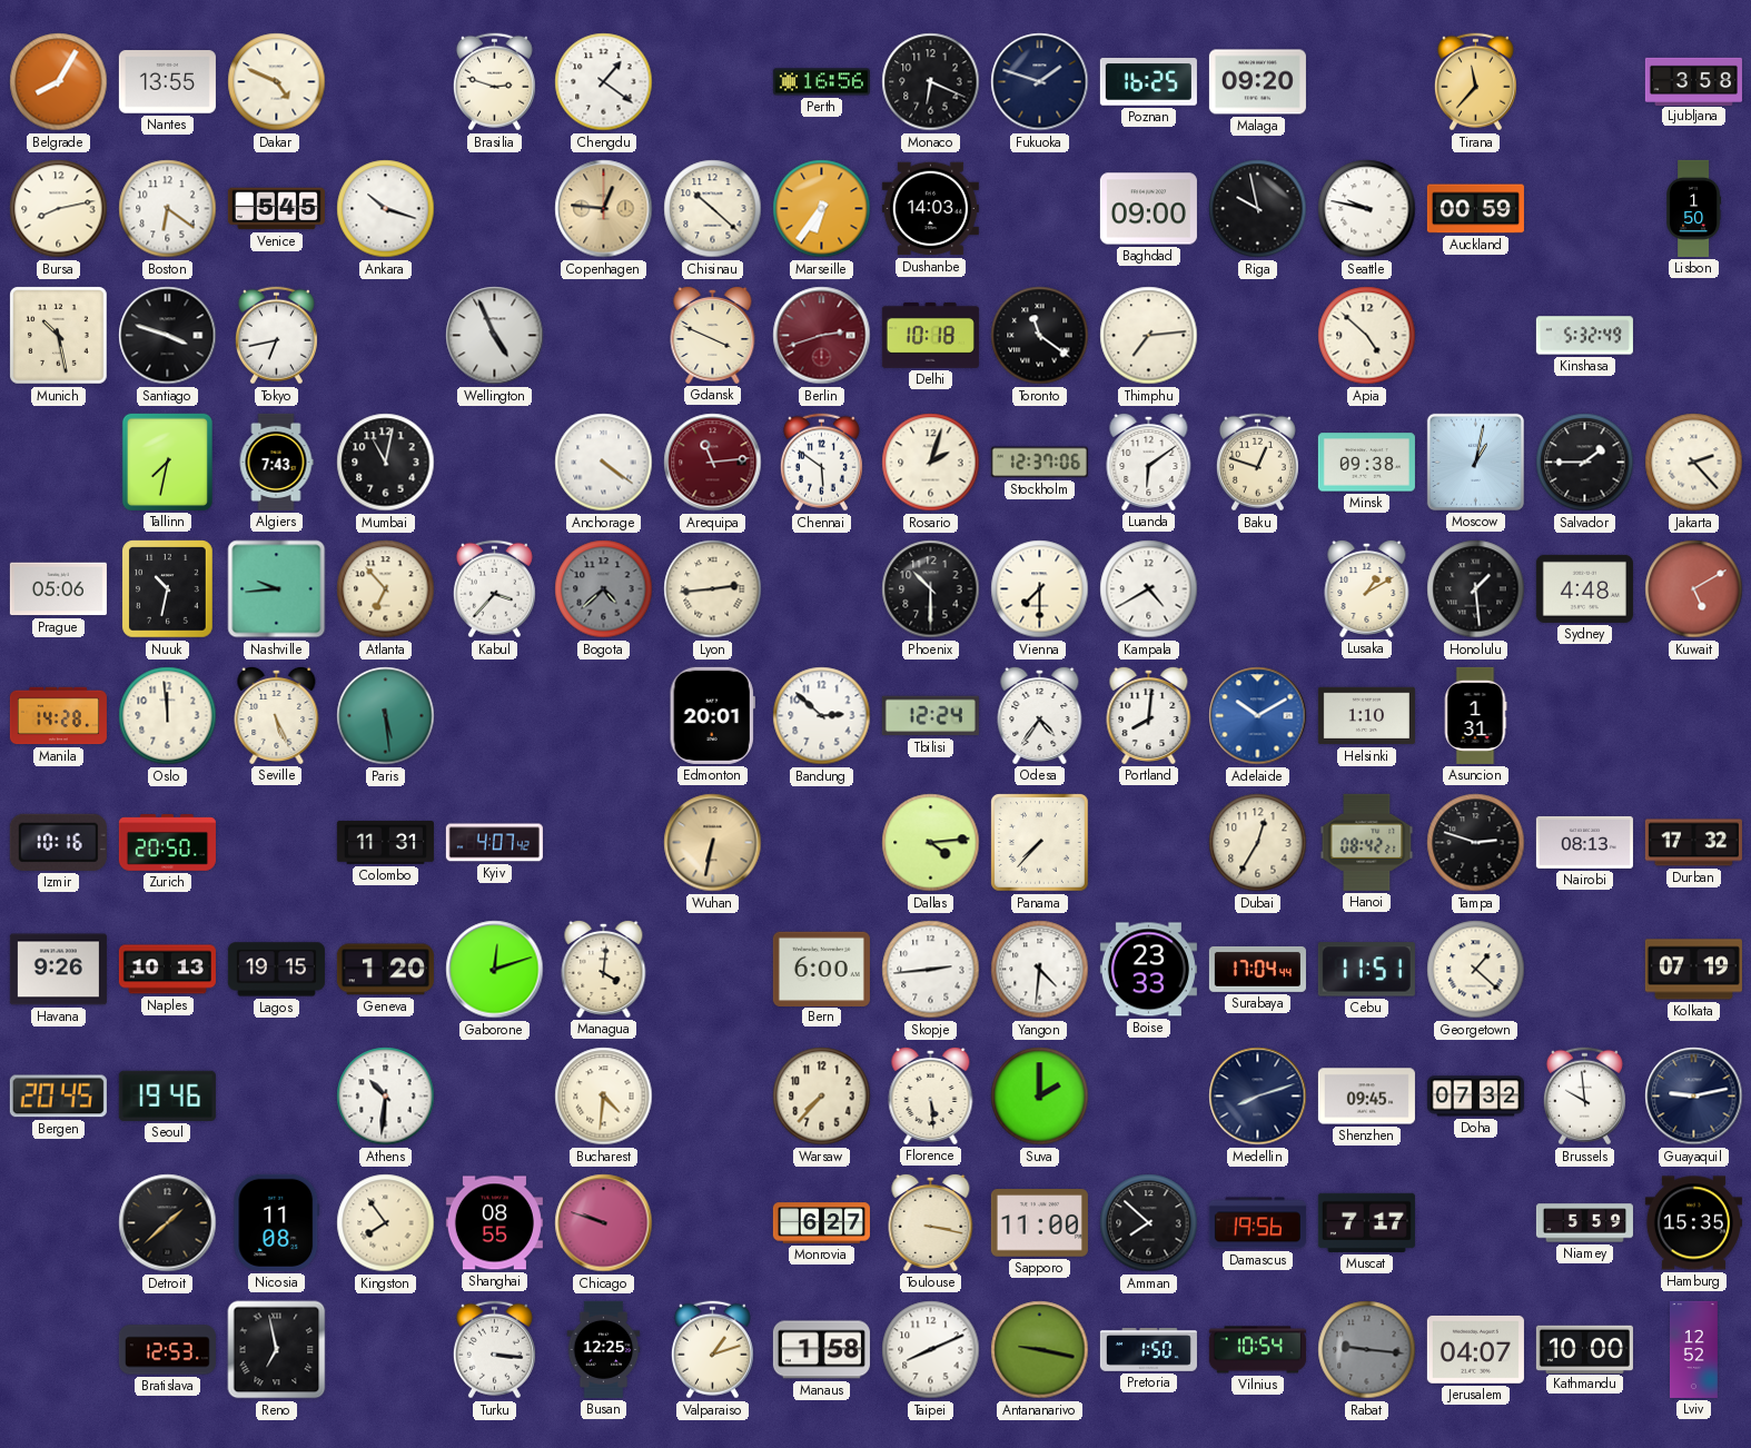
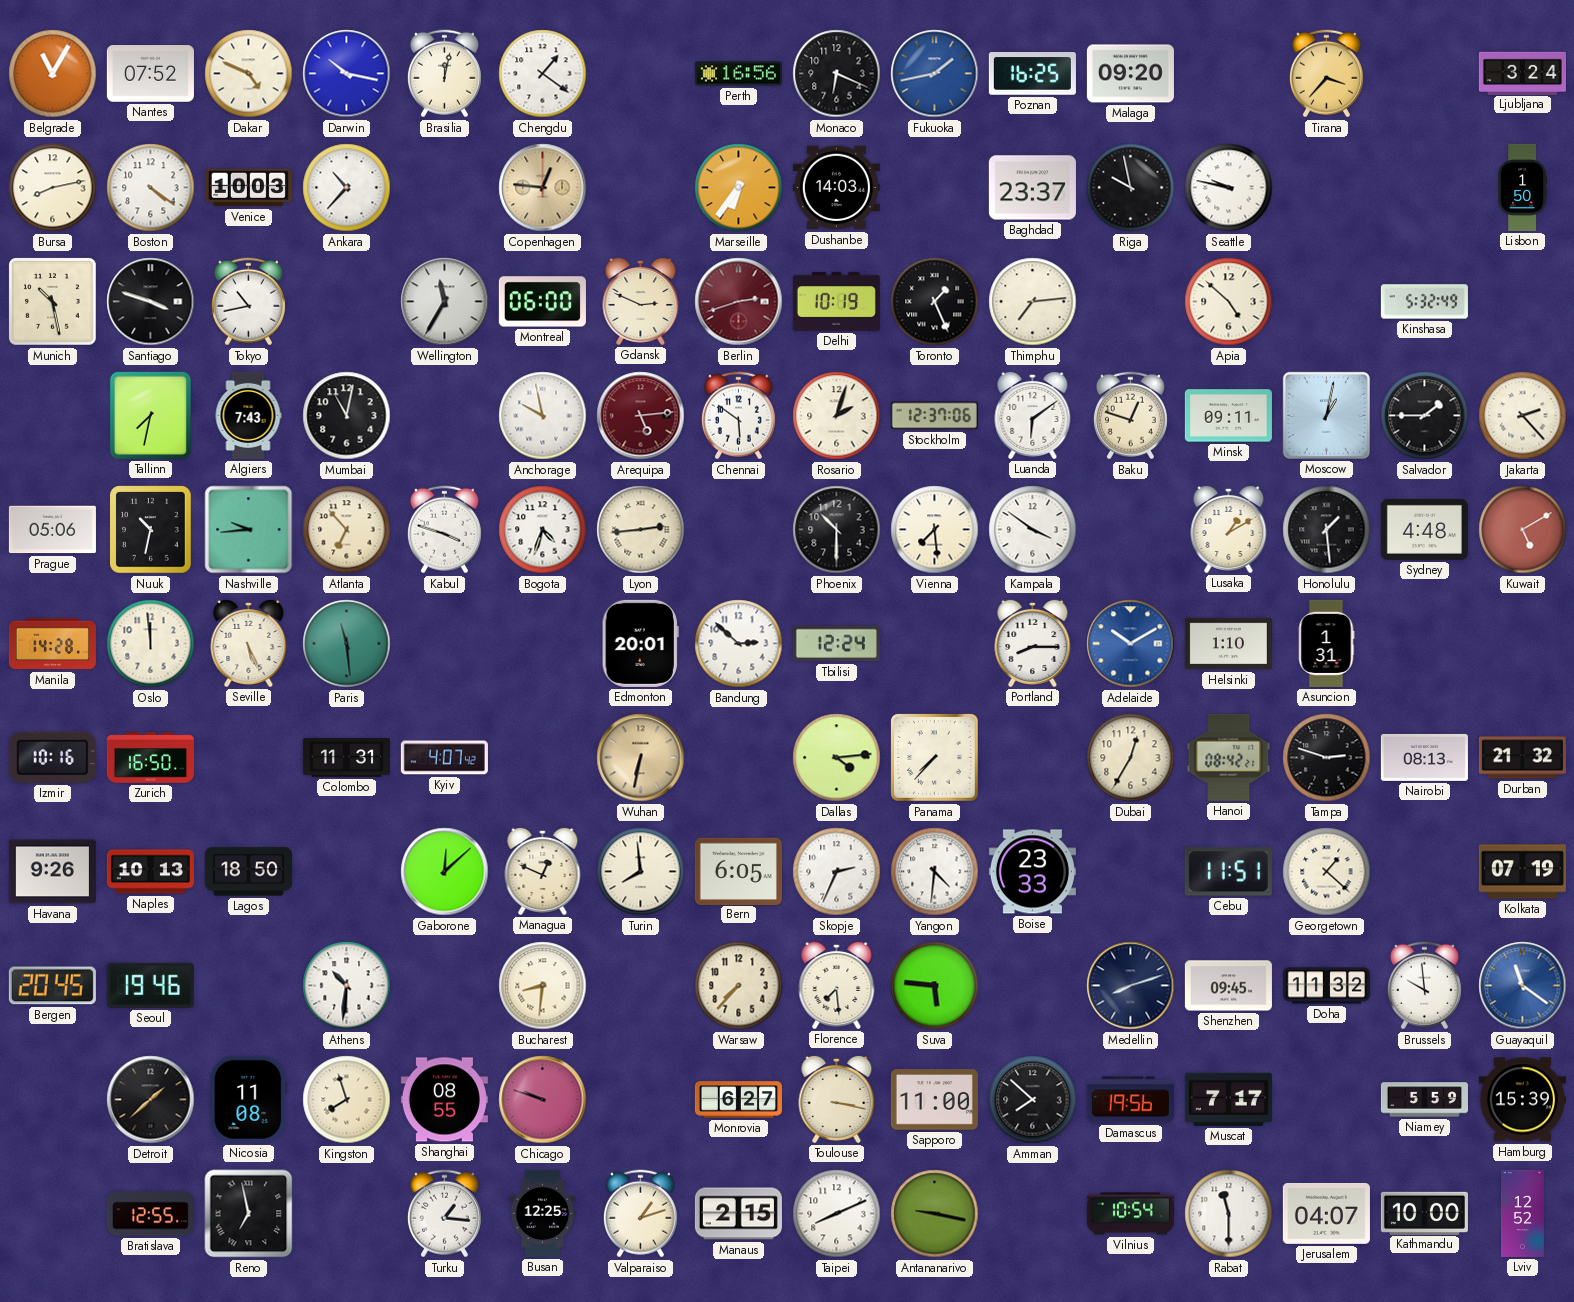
Belgrade: 8:05 -> 11:05
Nantes: 13:55 -> 07:52
Darwin: none -> 10:17
Brasilia: 2:48 -> 12:02
Fukuoka: 1:48 -> 1:43
Fukuoka dial: navy -> blue
Tirana: 11:37 -> 3:37
Ljubljana: 3:58 -> 3:24
Boston: 6:21 -> 4:21
Venice: 5:45 -> 10:03
Ankara: 10:18 -> 10:37
Chisinau: 10:22 -> none
Baghdad: 09:00 -> 23:37
Auckland: 00:59 -> none
Tokyo: 6:43 -> 10:43
Wellington: 4:56 -> 11:35
Montreal: none -> 06:00
Gdansk: 3:49 -> 2:49
Delhi: 10:18 -> 10:19
Toronto: 11:21 -> 1:26
Anchorage: 4:21 -> 9:58
Arequipa: 11:14 -> 5:14
Minsk: 09:38 -> 09:11
Kabul: 3:37 -> 3:48
Bogota: 4:38 -> 4:33
Bogota dial: grey -> white
Vienna: 7:30 -> 7:29
Kampala: 4:40 -> 3:51
Paris: 5:29 -> 11:29
Odesa: 4:36 -> none
Portland: 8:01 -> 8:15
Zurich: 20:50 -> 16:50
Durban: 17:32 -> 21:32
Lagos: 19:15 -> 18:50
Geneva: 1:20 -> none
Gaborone: 12:12 -> 12:08
Managua: 4:01 -> 12:49
Turin: none -> 7:59
Bern: 6:00 -> 6:05
Skopje: 2:44 -> 2:34
Surabaya: 17:04 -> none
Bucharest: 4:31 -> 8:31
Florence: 5:29 -> 7:29
Suva: 2:00 -> 5:46
Doha: 07:32 -> 11:32
Guayaquil: 9:13 -> 11:21
Guayaquil dial: navy -> blue
Kingston: 7:54 -> 7:57
Hamburg: 15:35 -> 15:39
Bratislava: 12:53 -> 12:55
Turku: 3:16 -> 1:16
Manaus: 1:58 -> 2:15
Pretoria: 1:50 -> none
Rabat: 9:16 -> 11:30
Rabat dial: grey -> white
